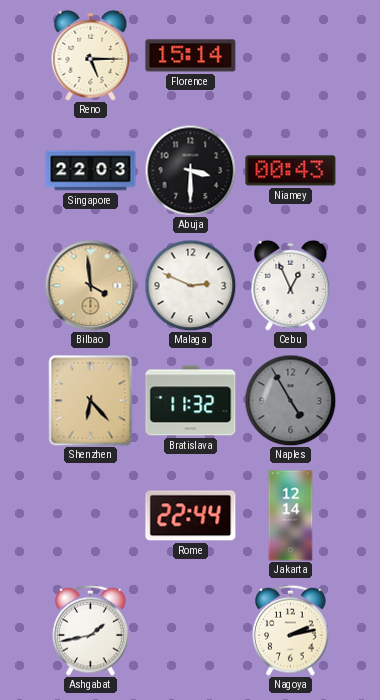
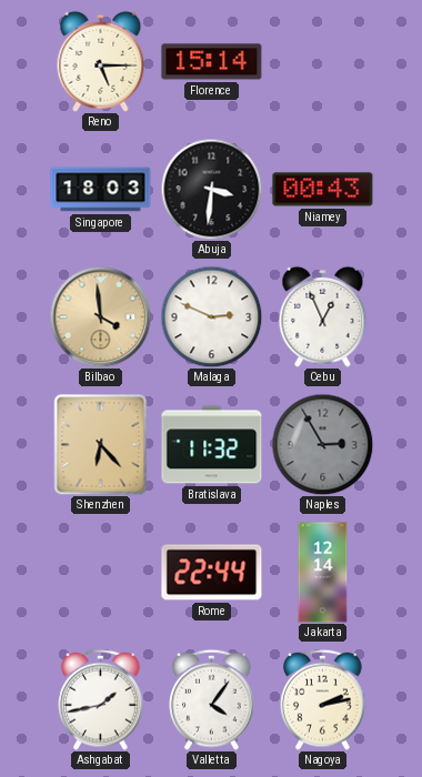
Singapore: 22:03 -> 18:03
Abuja: 3:30 -> 3:31
Naples: 4:55 -> 2:55
Valletta: none -> 4:06
